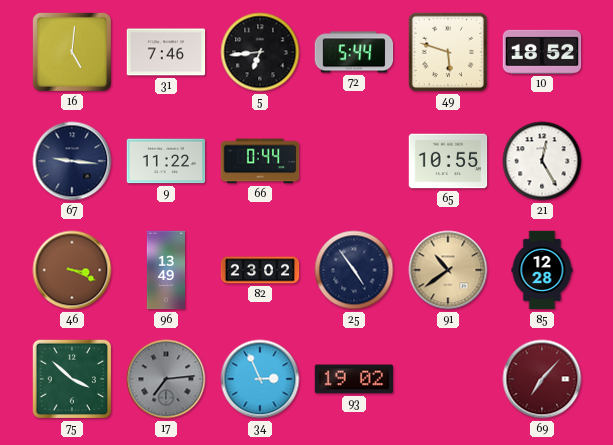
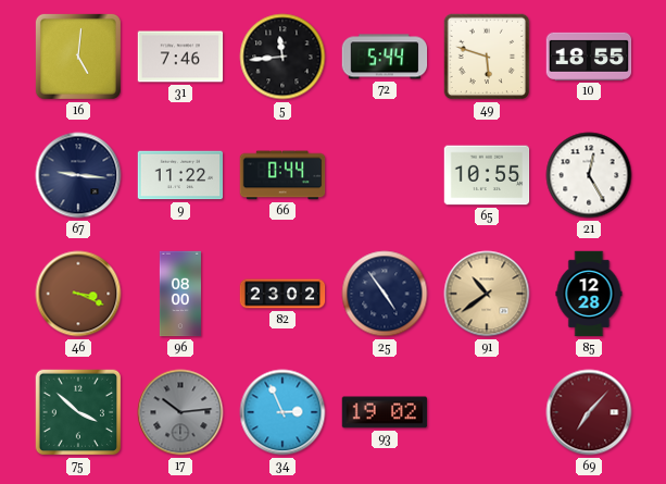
5: 6:44 -> 11:44
10: 18:52 -> 18:55
96: 13:49 -> 08:00
17: 7:14 -> 10:14
